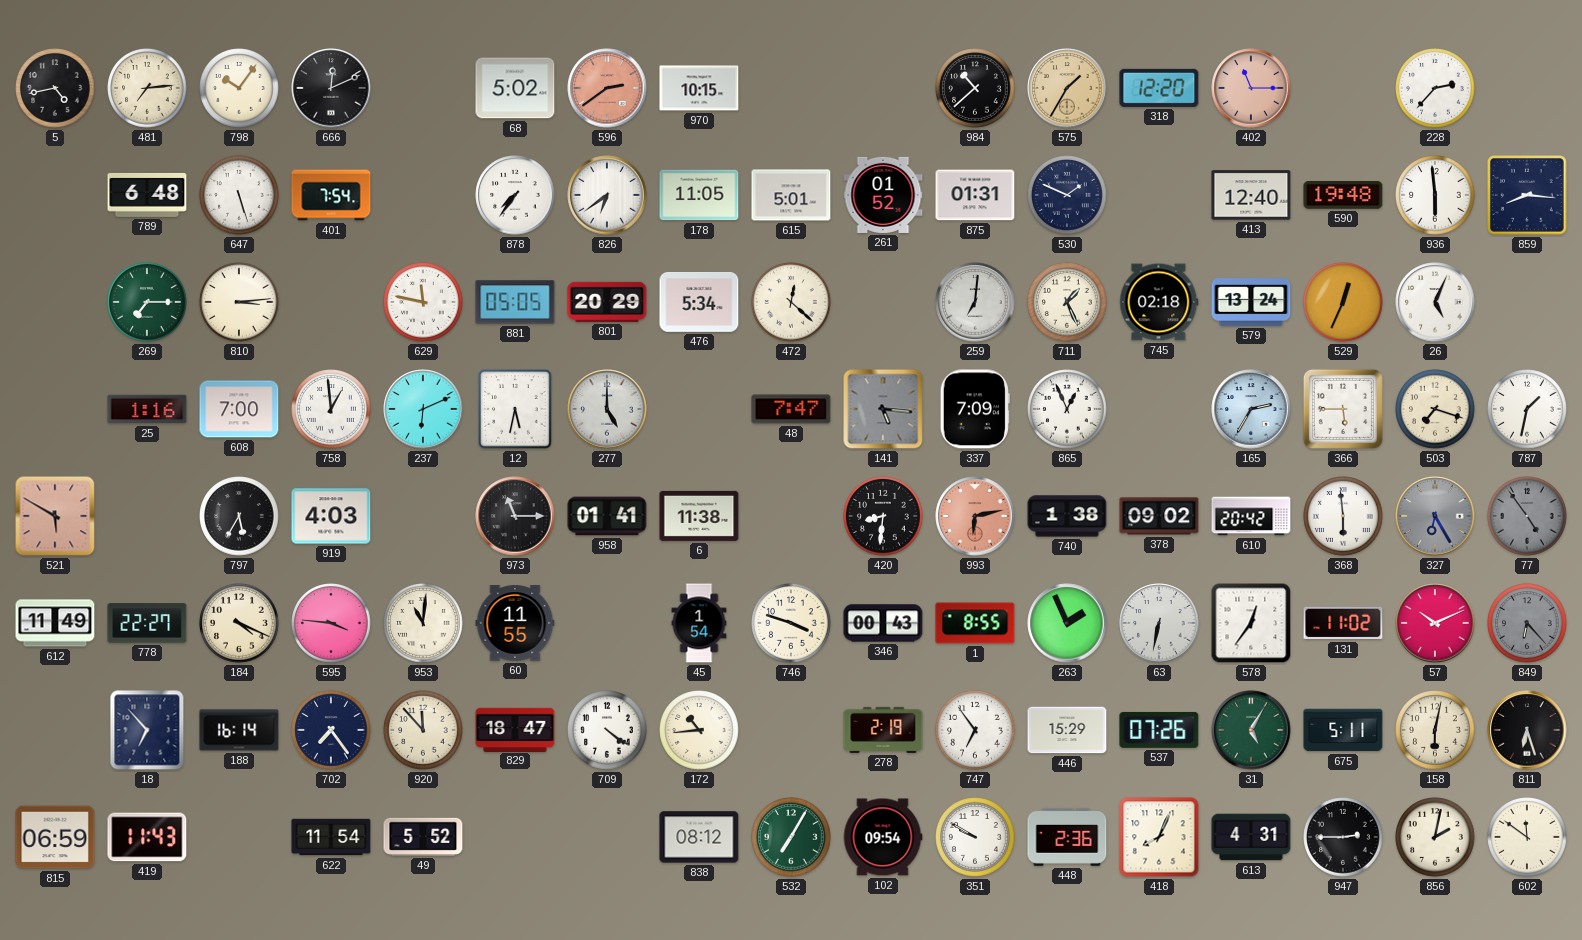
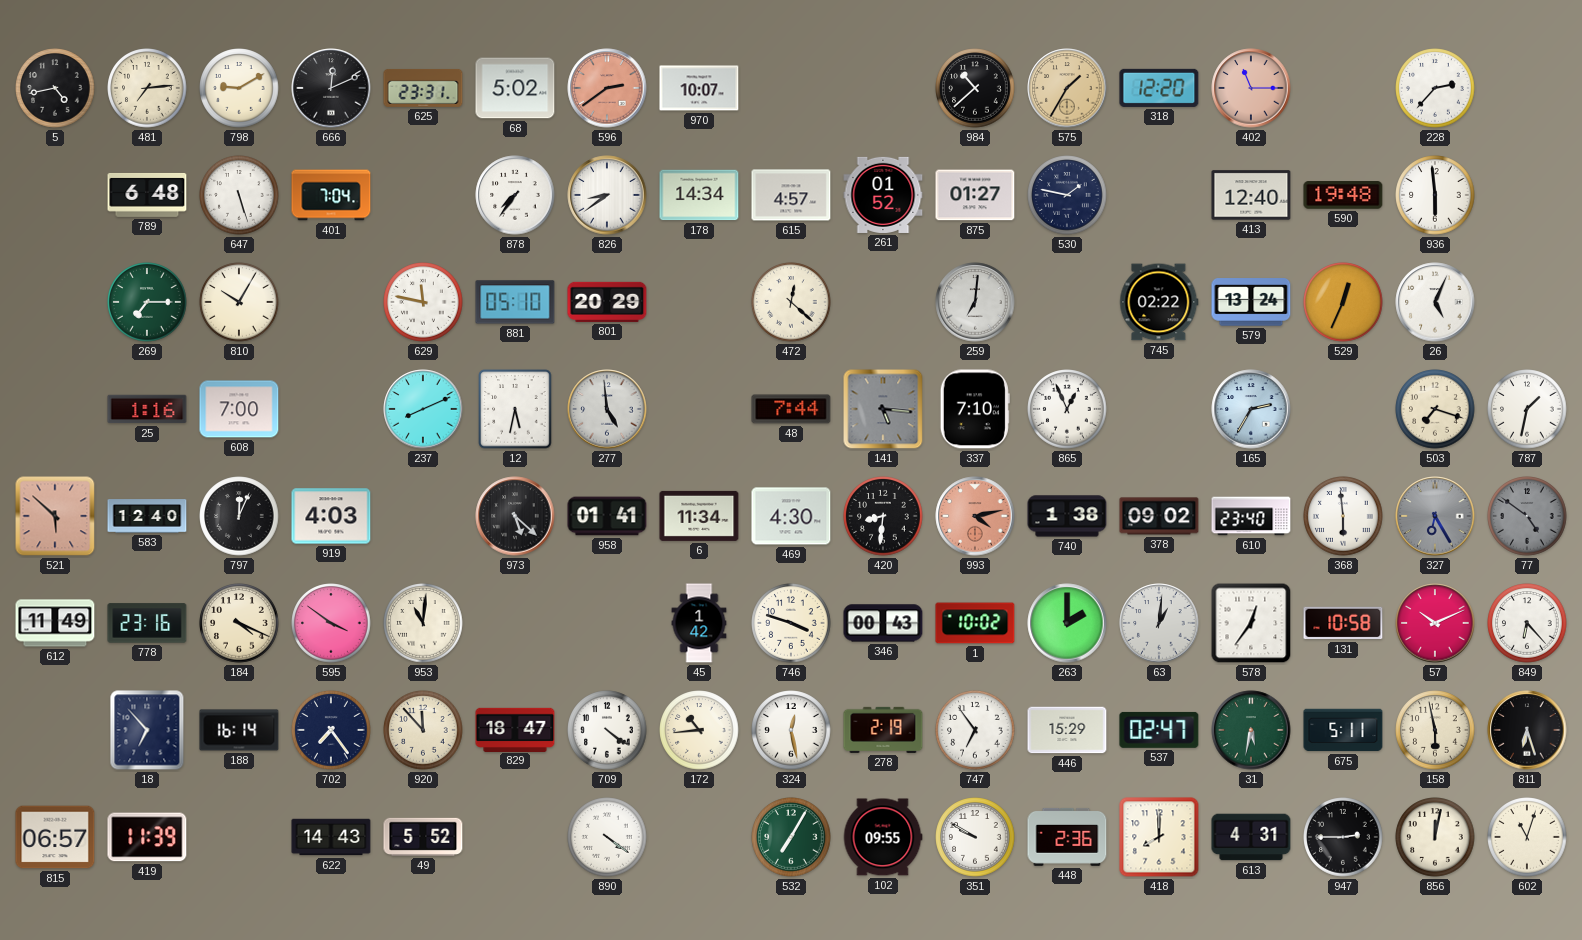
798: 10:06 -> 9:10
625: none -> 23:31
970: 10:15 -> 10:07
401: 7:54 -> 7:04
826: 6:39 -> 8:39
178: 11:05 -> 14:34
615: 5:01 -> 4:57
875: 01:31 -> 01:27
530: 1:49 -> 1:47
859: 8:16 -> none
810: 3:14 -> 10:05
881: 05:05 -> 05:10
476: 5:34 -> none
711: 1:26 -> none
745: 02:18 -> 02:22
758: 12:59 -> none
237: 6:11 -> 8:11
277: 5:00 -> 4:59
48: 7:47 -> 7:44
337: 7:09 -> 7:10
366: 5:45 -> none
521: 5:50 -> 5:52
583: none -> 12:40
797: 5:35 -> 12:04
973: 11:15 -> 5:22
6: 11:38 -> 11:34
469: none -> 4:30
993: 6:13 -> 4:13
610: 20:42 -> 23:40
77: 4:54 -> 4:51
778: 22:27 -> 23:16
595: 3:46 -> 3:51
60: 11:55 -> none
45: 1:54 -> 1:42
1: 8:55 -> 10:02
263: 1:56 -> 2:00
63: 6:32 -> 1:01
131: 11:02 -> 10:58
849 dial: grey -> white
324: none -> 12:28
537: 07:26 -> 02:47
31: 5:05 -> 5:32
158: 6:02 -> 5:58
815: 06:59 -> 06:57
419: 11:43 -> 11:39
622: 11:54 -> 14:43
890: none -> 4:21
838: 08:12 -> none
102: 09:54 -> 09:55
418: 8:04 -> 8:00
856: 2:02 -> 12:02
602: 11:51 -> 11:03
